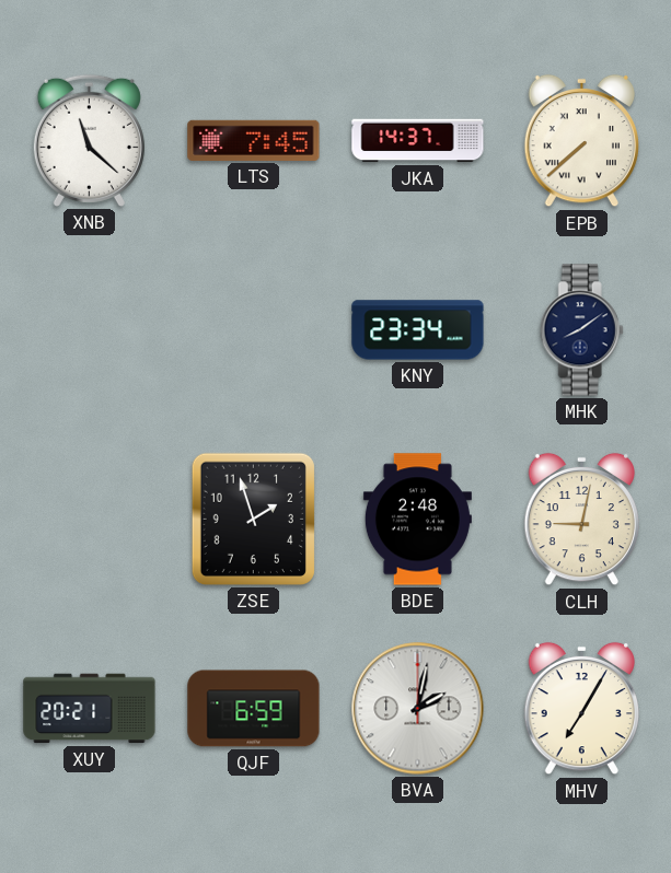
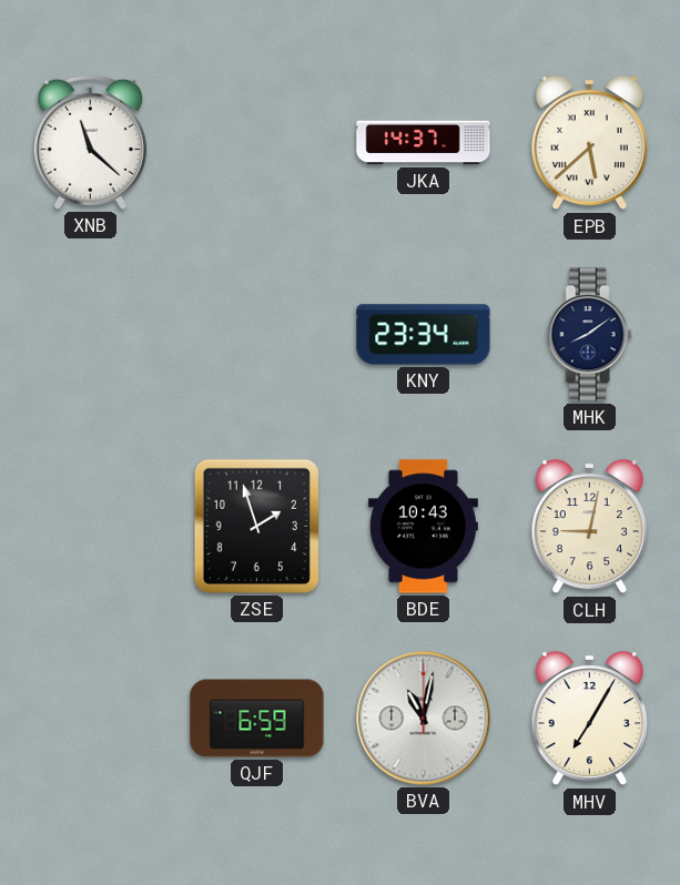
LTS: 7:45 -> none
EPB: 7:38 -> 5:38
BDE: 2:48 -> 10:43
XUY: 20:21 -> none
BVA: 2:02 -> 11:02
